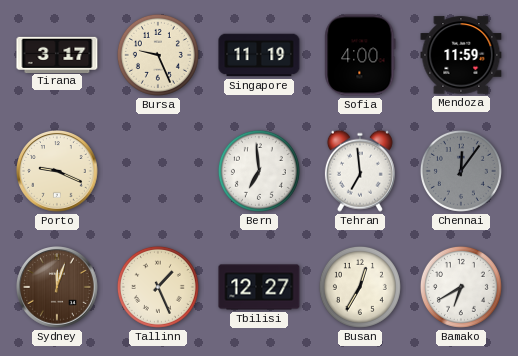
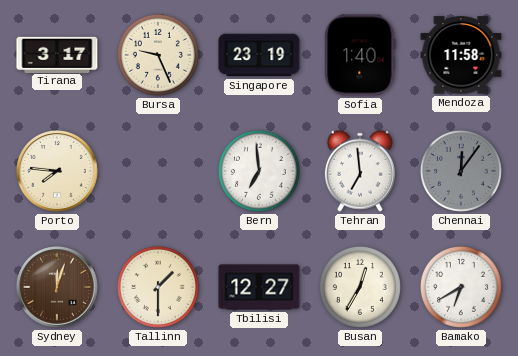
Singapore: 11:19 -> 23:19
Sofia: 4:00 -> 1:40
Mendoza: 11:59 -> 11:58
Porto: 9:19 -> 7:46
Tallinn: 1:26 -> 1:30
